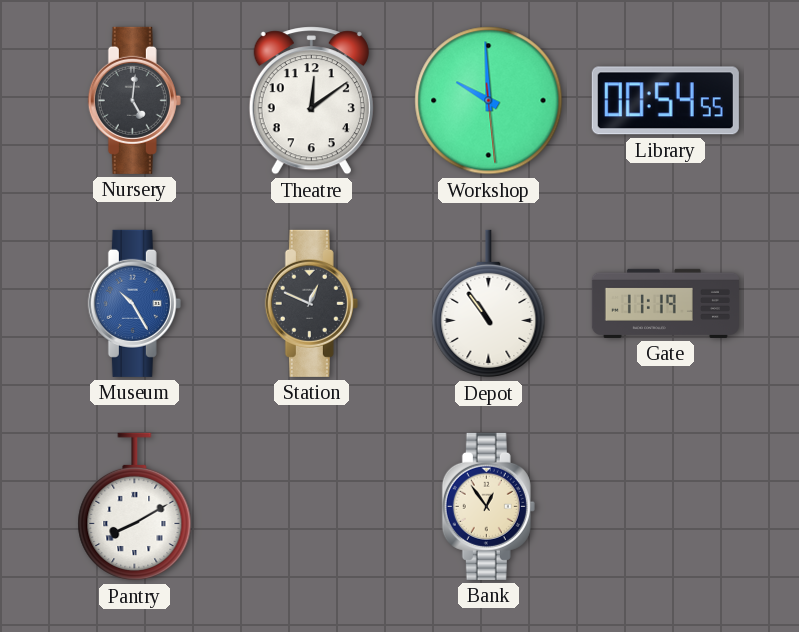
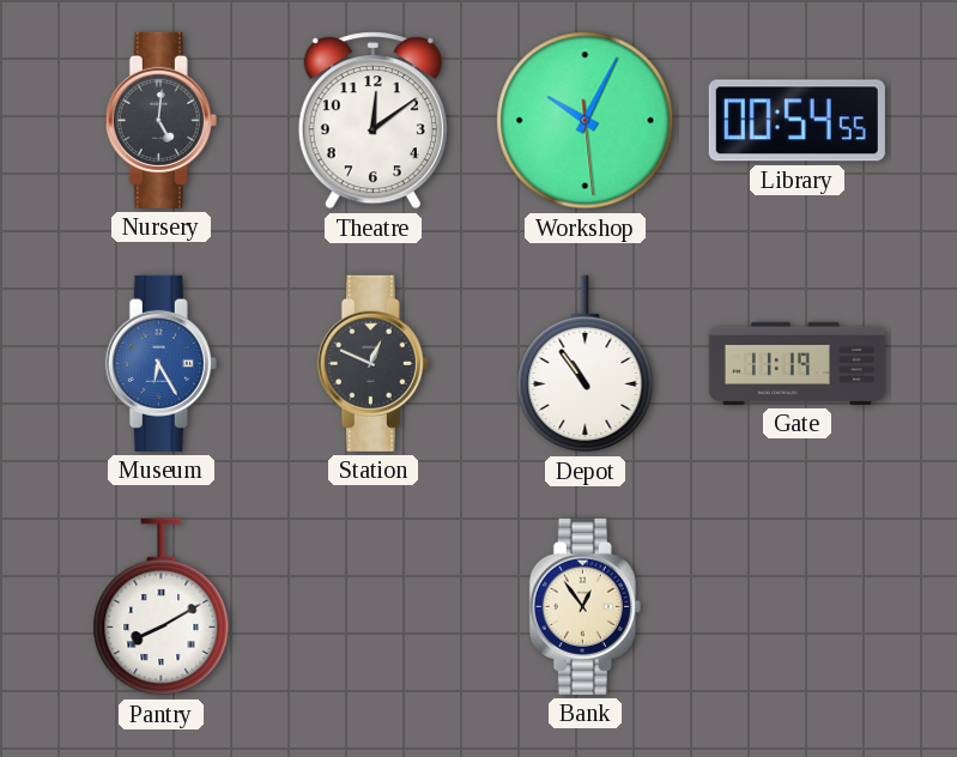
Workshop: 9:59 -> 10:04
Museum: 10:25 -> 6:25
